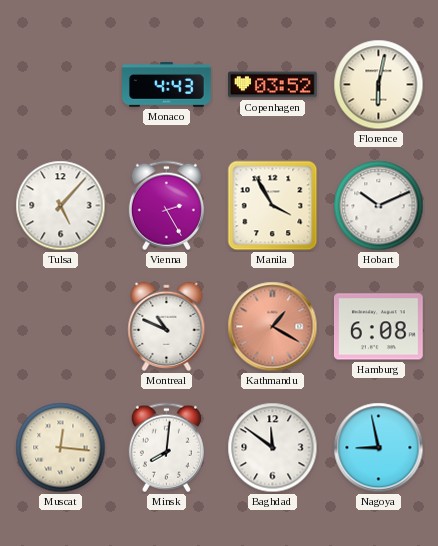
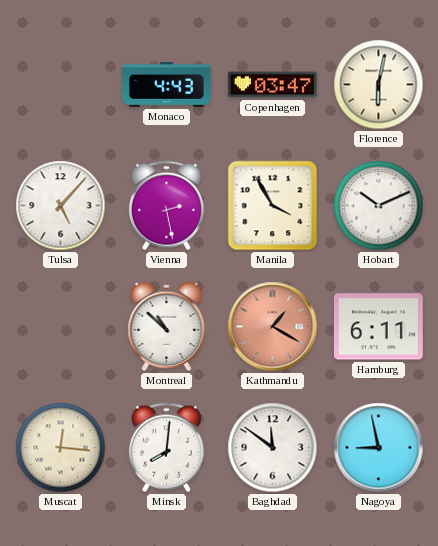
Copenhagen: 03:52 -> 03:47
Vienna: 2:25 -> 2:28
Montreal: 10:49 -> 10:52
Hamburg: 6:08 -> 6:11
